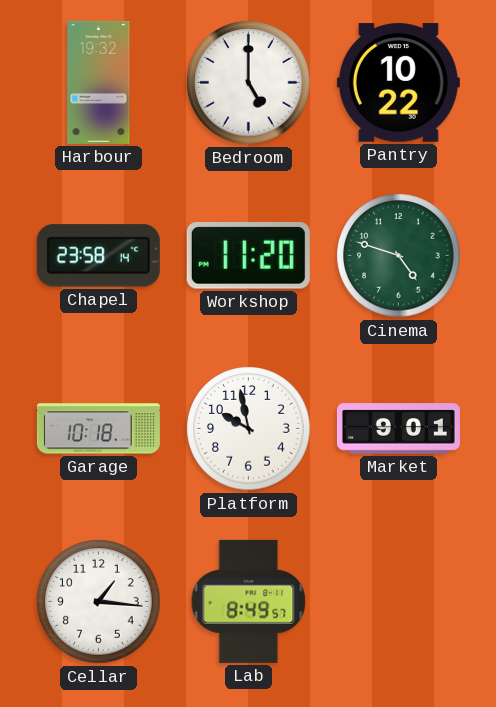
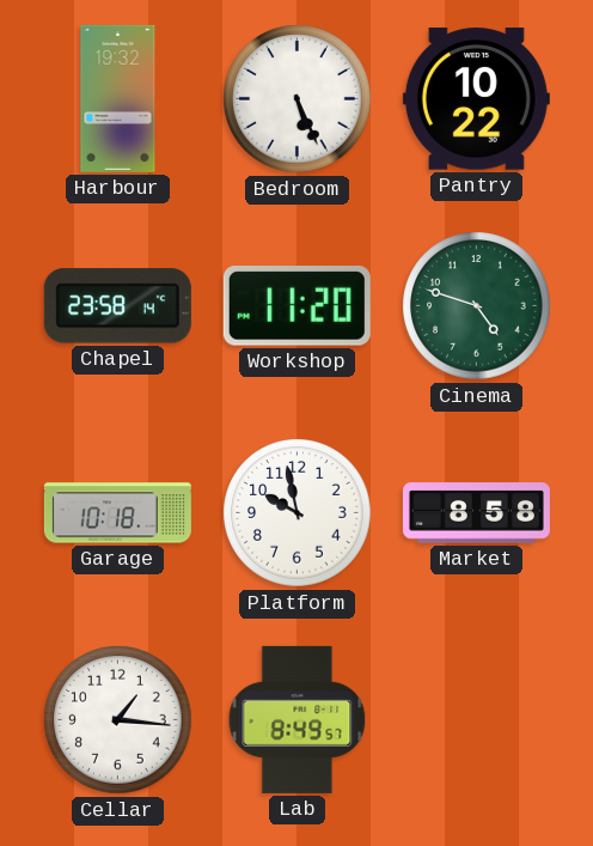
Bedroom: 5:00 -> 5:26
Market: 9:01 -> 8:58
